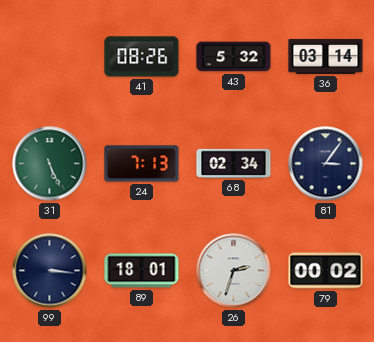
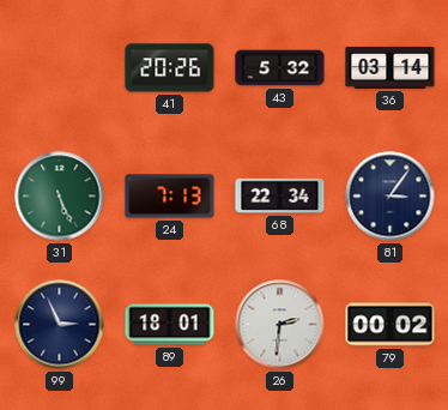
41: 08:26 -> 20:26
68: 02:34 -> 22:34
99: 3:16 -> 2:56
26: 2:33 -> 2:31
